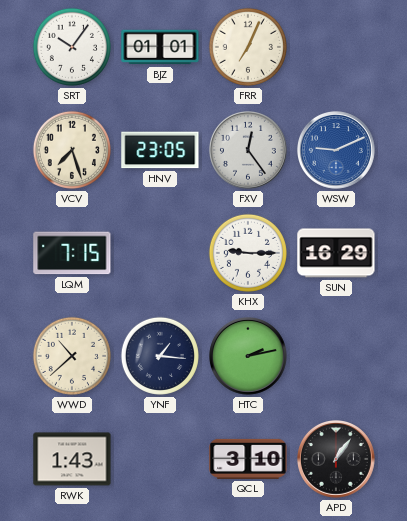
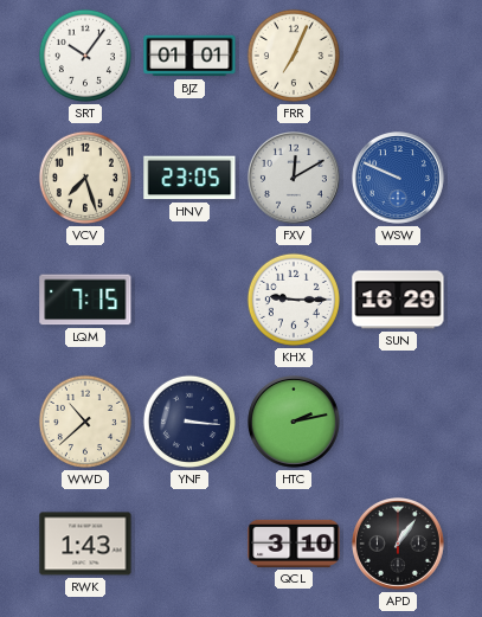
FXV: 12:24 -> 12:10
WSW: 9:11 -> 9:49
YNF: 1:16 -> 3:16
